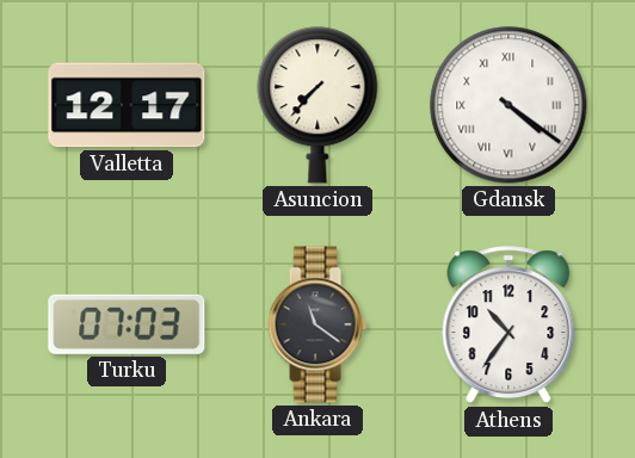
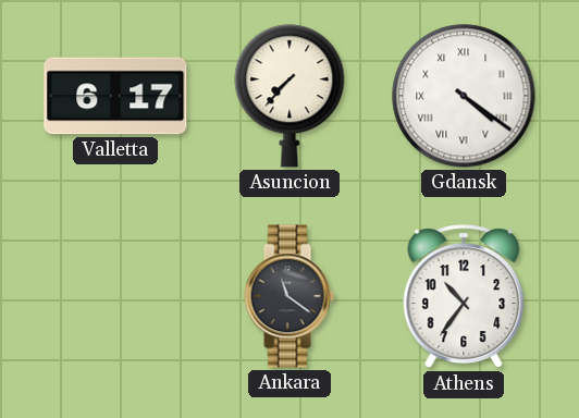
Valletta: 12:17 -> 6:17
Turku: 07:03 -> none
